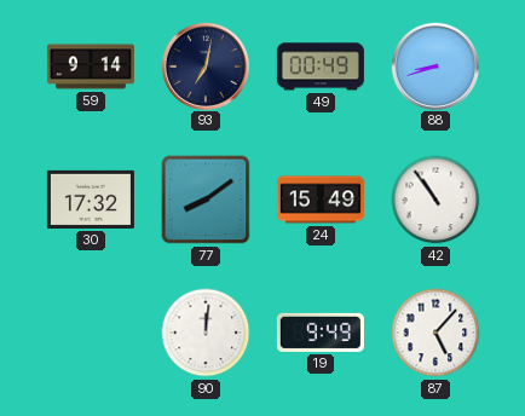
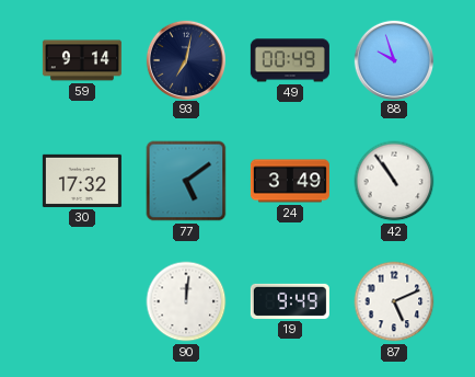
88: 8:42 -> 9:57
77: 8:09 -> 5:09
24: 15:49 -> 3:49
87: 5:07 -> 5:11
